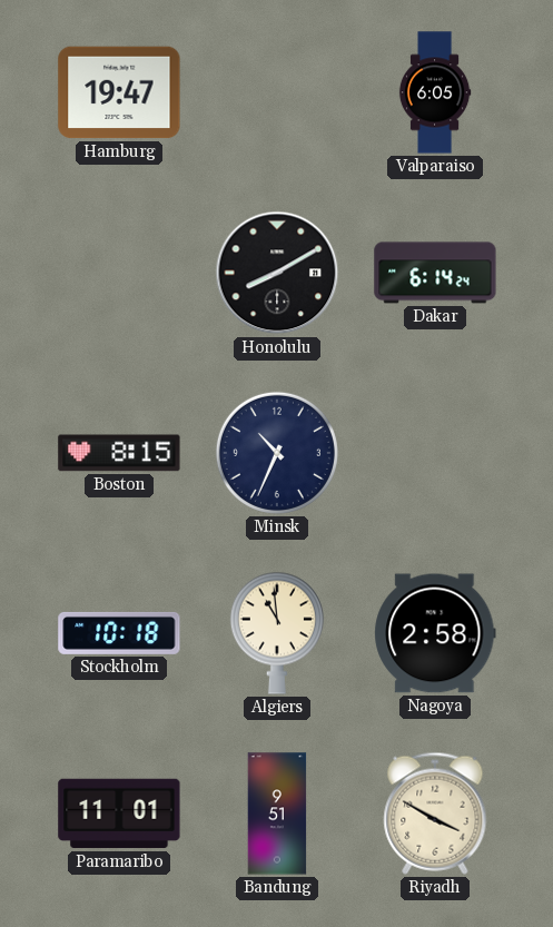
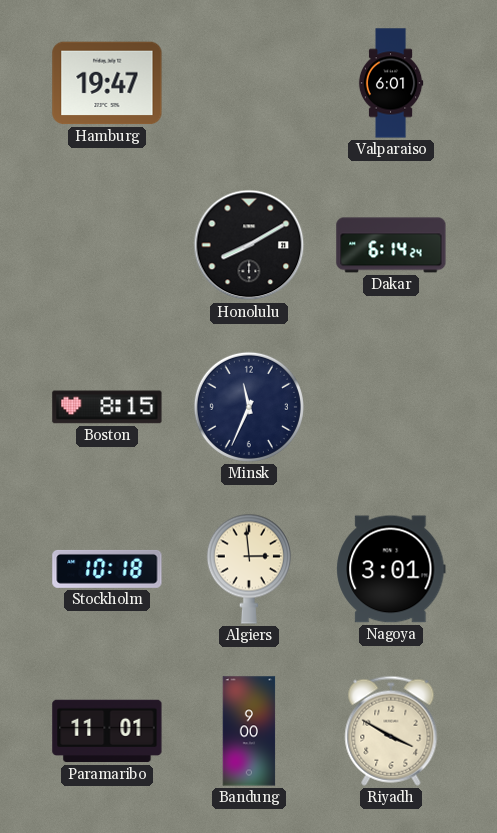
Valparaiso: 6:05 -> 6:01
Minsk: 10:34 -> 11:34
Algiers: 10:59 -> 2:59
Nagoya: 2:58 -> 3:01
Bandung: 9:51 -> 9:00
